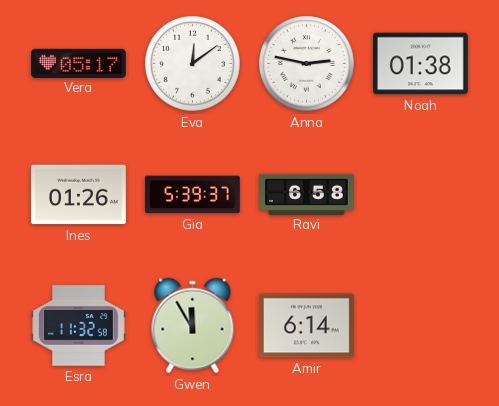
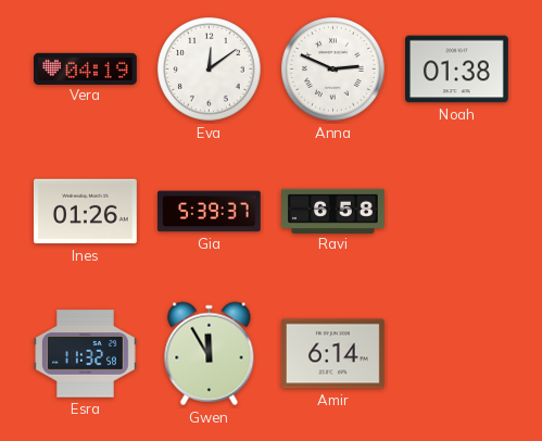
Vera: 05:17 -> 04:19
Anna: 2:47 -> 2:49
